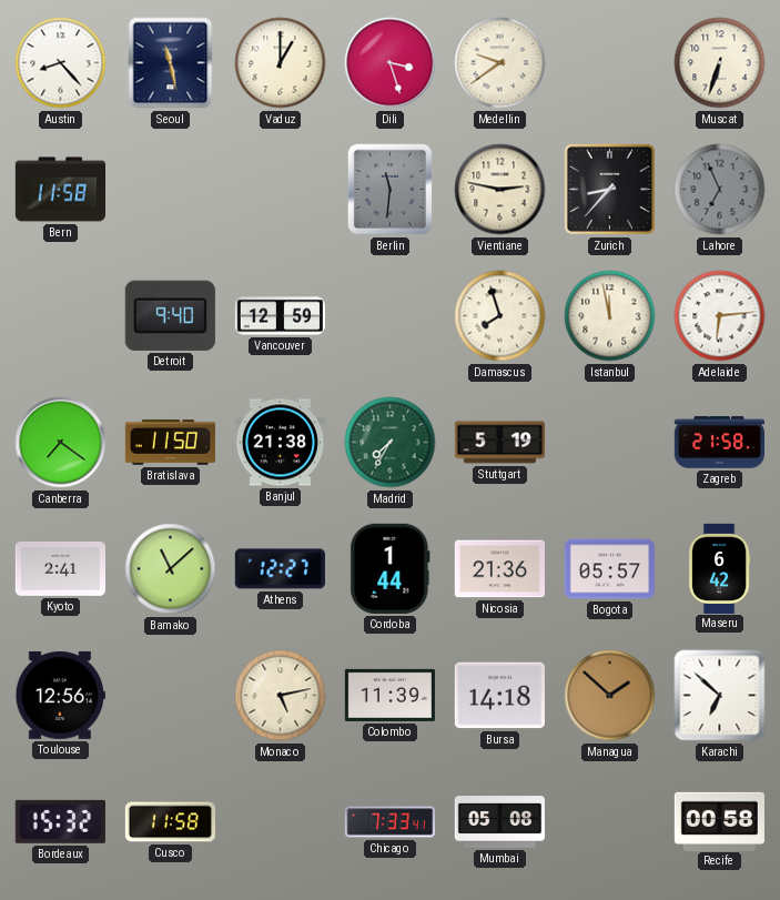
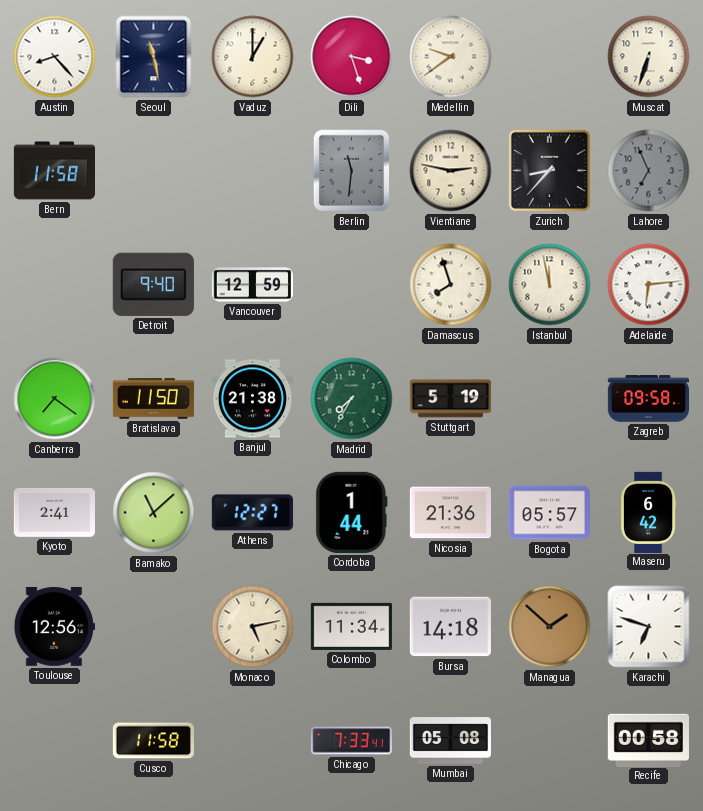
Zagreb: 21:58 -> 09:58
Colombo: 11:39 -> 11:34
Karachi: 6:52 -> 6:48
Bordeaux: 15:32 -> none
